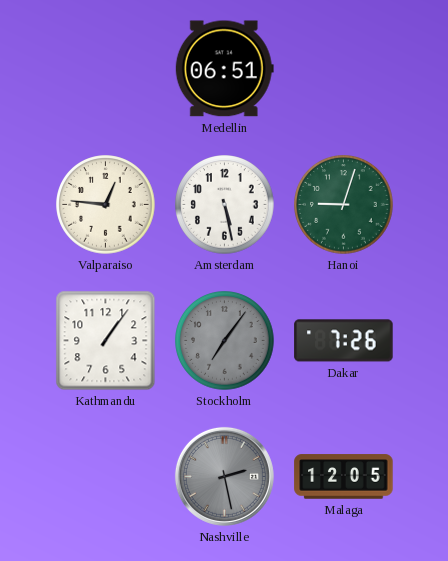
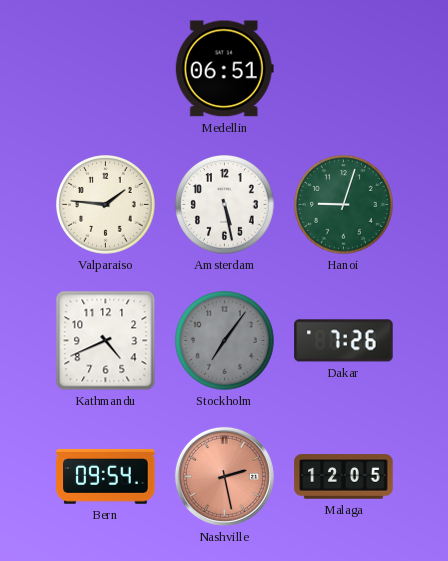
Valparaiso: 12:46 -> 1:46
Kathmandu: 1:06 -> 4:41
Bern: none -> 09:54
Nashville dial: grey -> salmon
